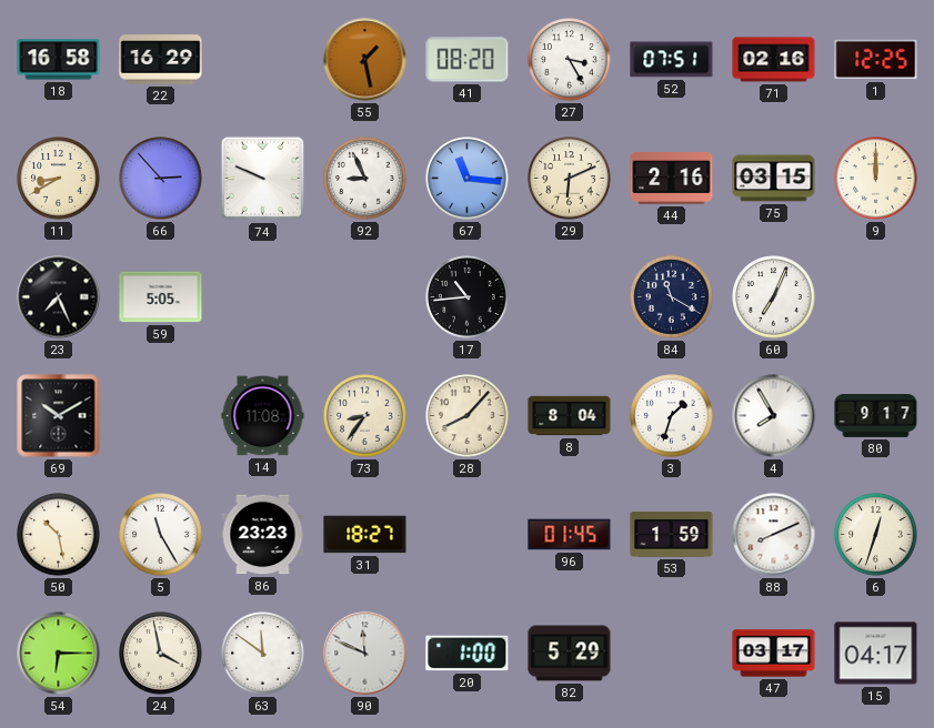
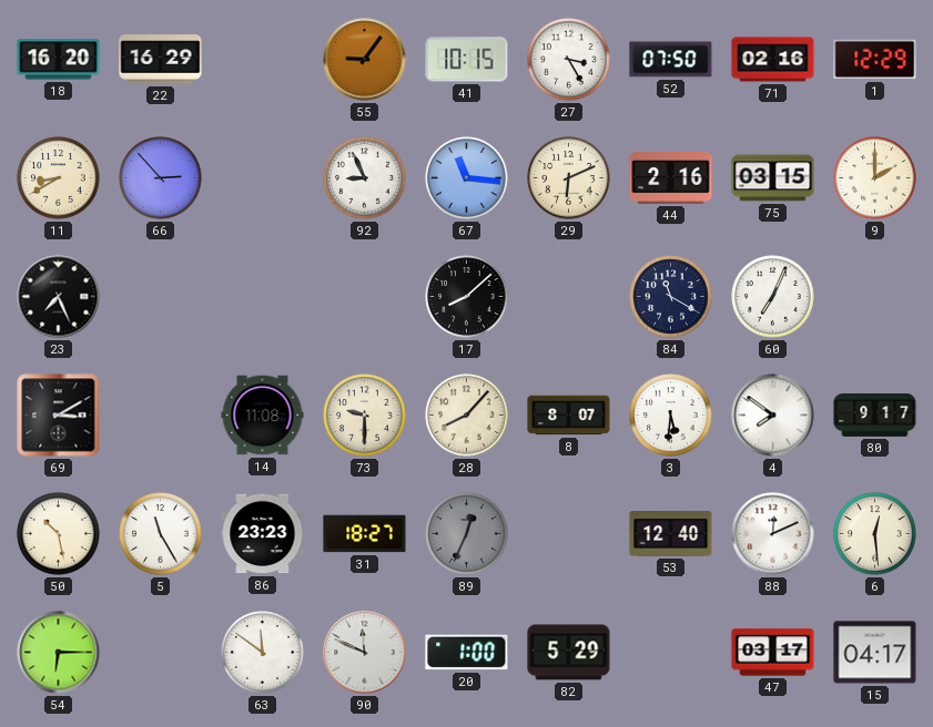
18: 16:58 -> 16:20
55: 1:28 -> 9:06
41: 08:20 -> 10:15
52: 07:51 -> 07:50
1: 12:25 -> 12:29
74: 9:49 -> none
9: 12:00 -> 2:00
59: 5:05 -> none
17: 10:44 -> 8:08
69: 10:10 -> 3:10
73: 8:36 -> 9:30
8: 8:04 -> 8:07
3: 1:33 -> 5:31
4: 7:55 -> 7:51
89: none -> 12:34
96: 01:45 -> none
53: 1:59 -> 12:40
88: 8:11 -> 12:11
6: 12:33 -> 12:29
24: 3:58 -> none
